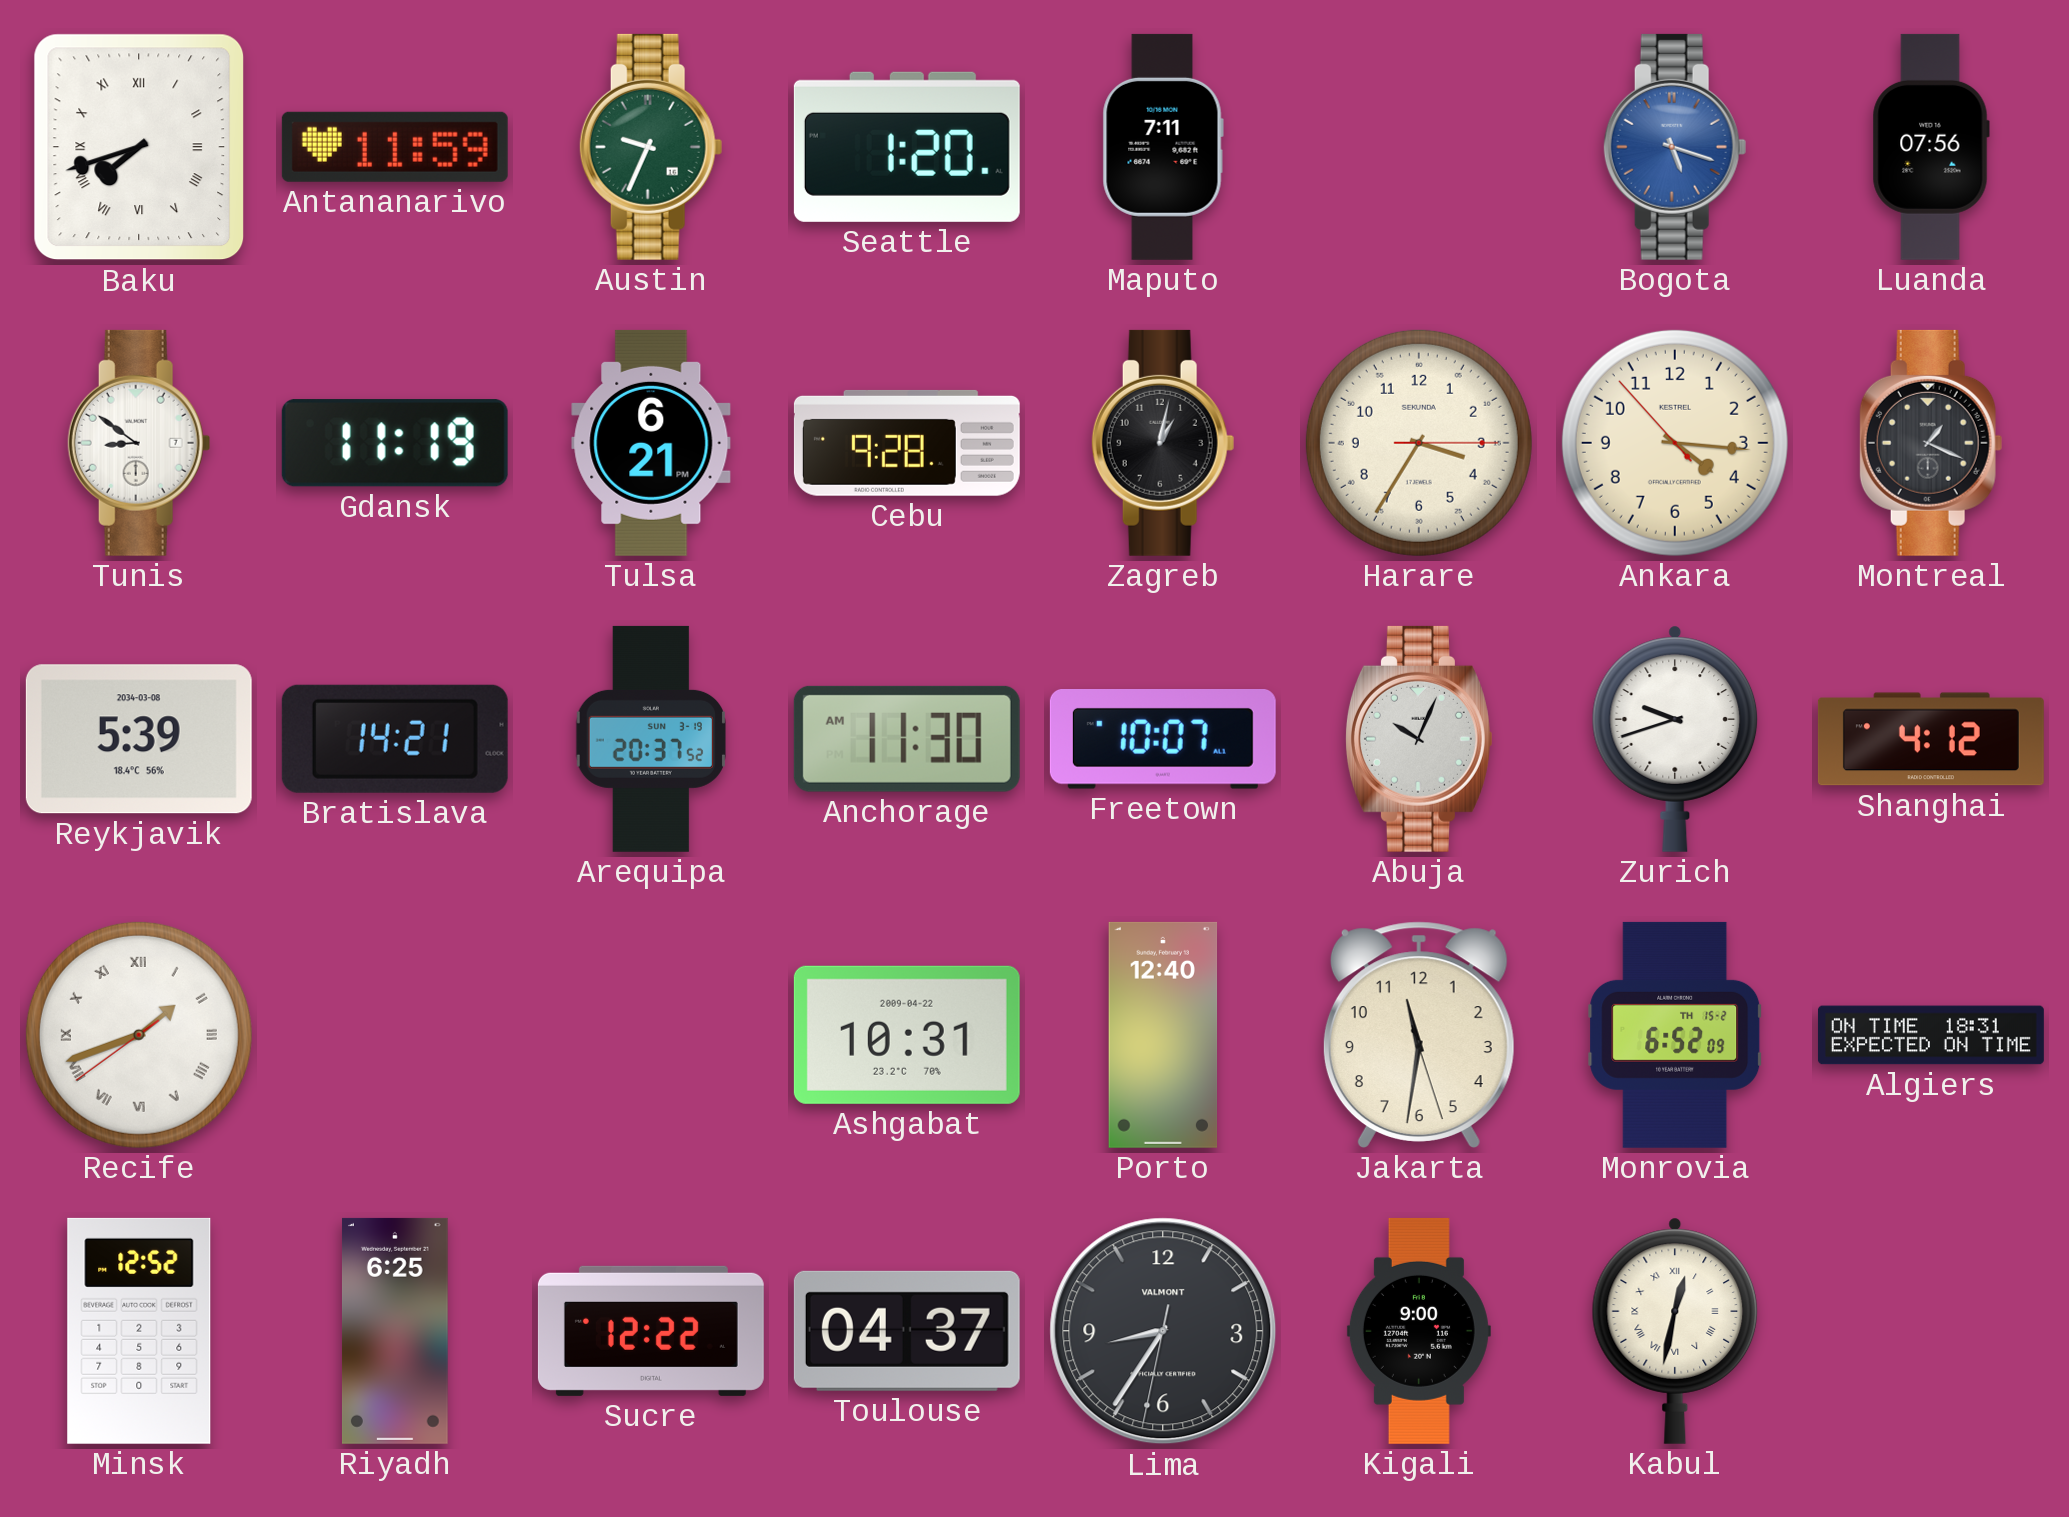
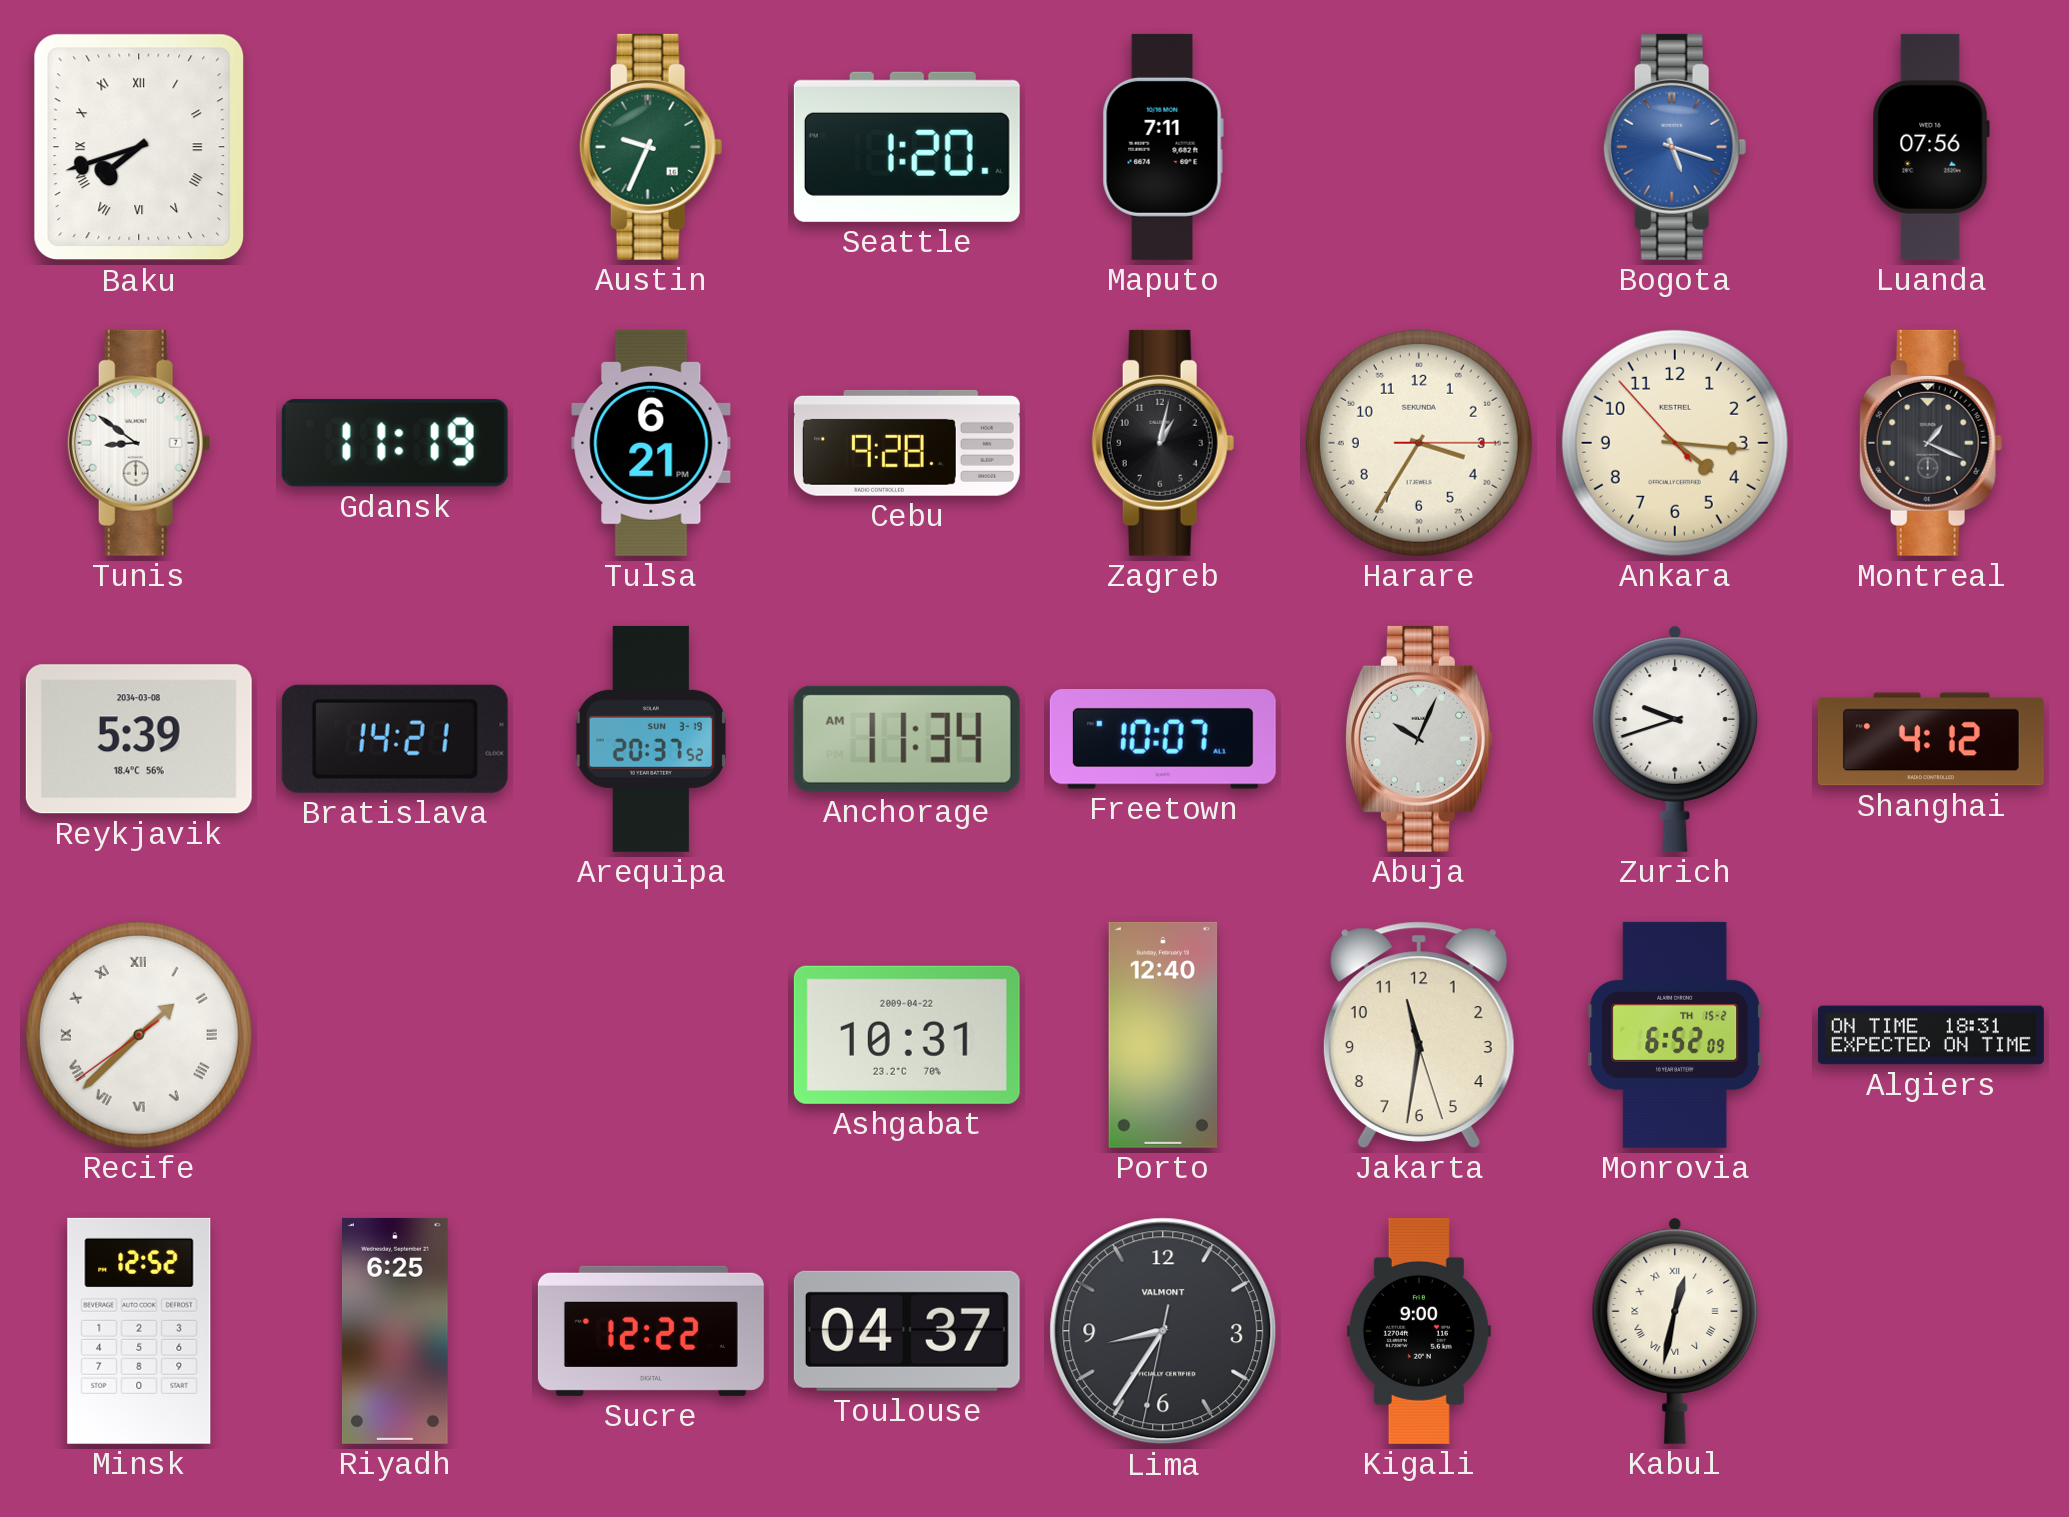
Antananarivo: 11:59 -> none
Anchorage: 11:30 -> 11:34
Recife: 1:41 -> 1:37
